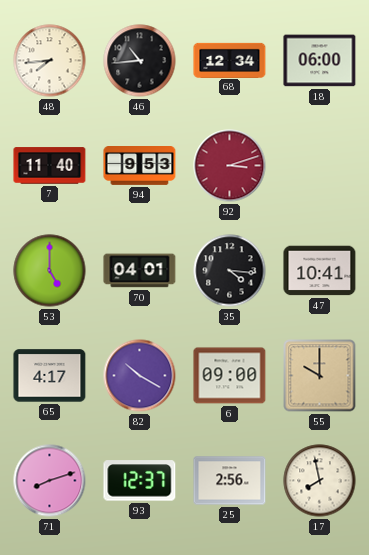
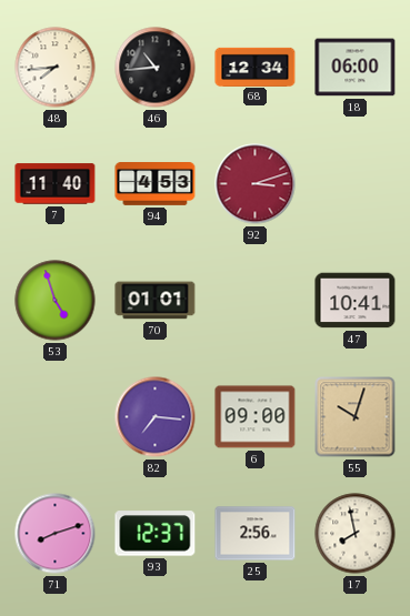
94: 9:53 -> 4:53
53: 5:00 -> 4:57
70: 04:01 -> 01:01
35: 4:16 -> none
65: 4:17 -> none
82: 10:20 -> 7:16
55: 10:00 -> 10:03
